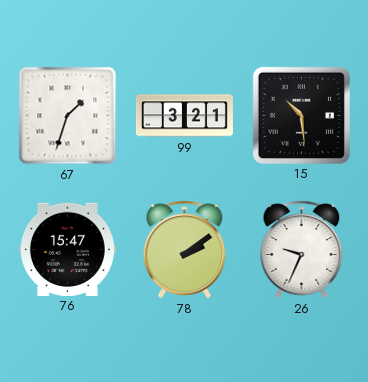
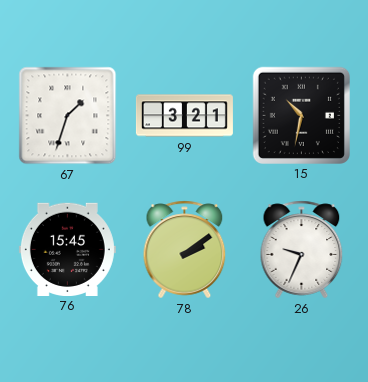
15: 10:29 -> 10:32
76: 15:47 -> 15:45
